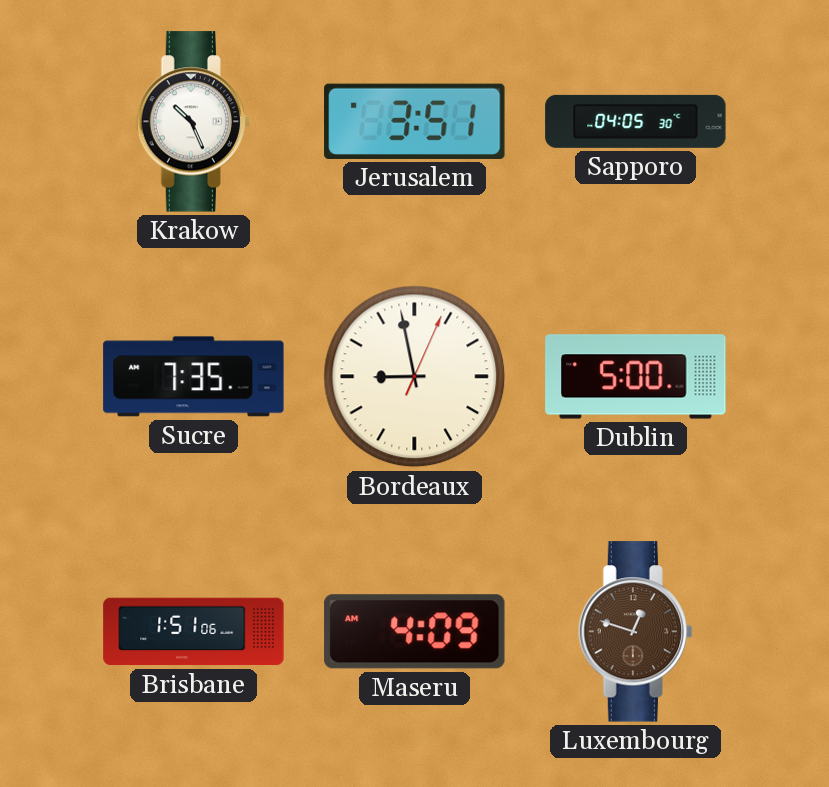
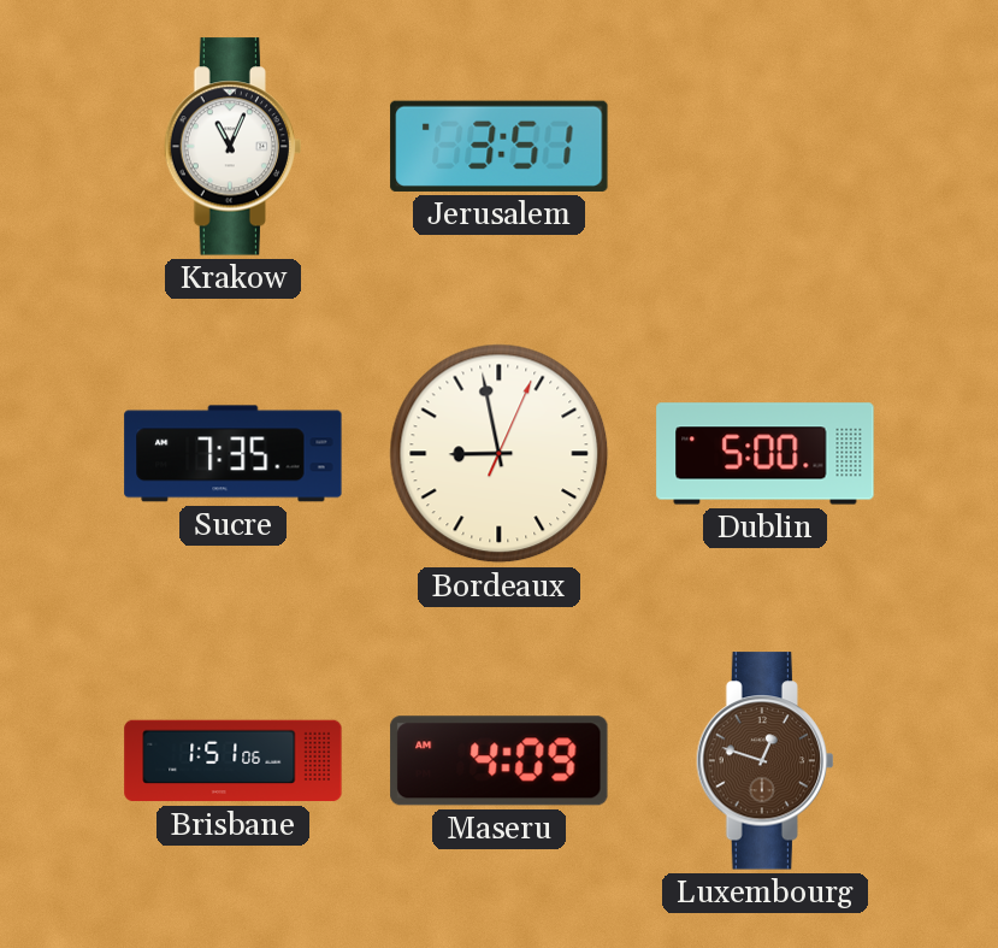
Krakow: 10:26 -> 11:04
Sapporo: 04:05 -> none
